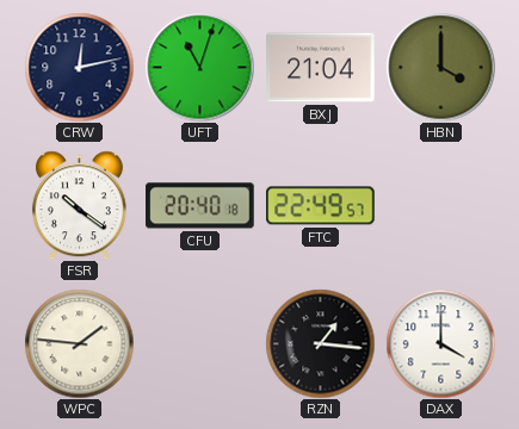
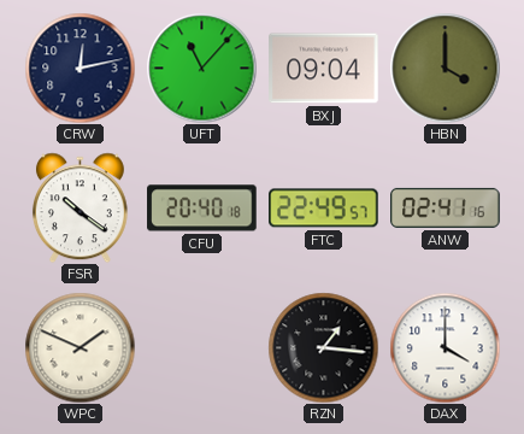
UFT: 11:03 -> 11:07
BXJ: 21:04 -> 09:04
ANW: none -> 02:41
WPC: 1:46 -> 1:49
